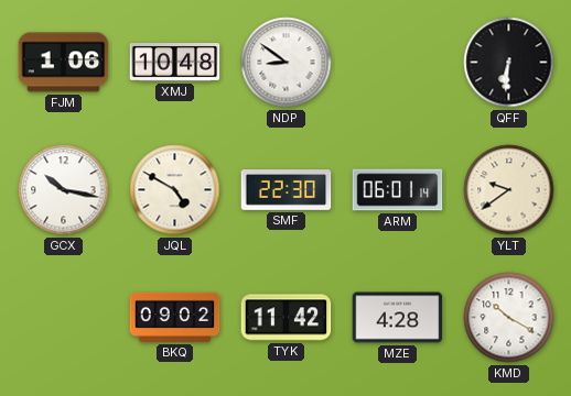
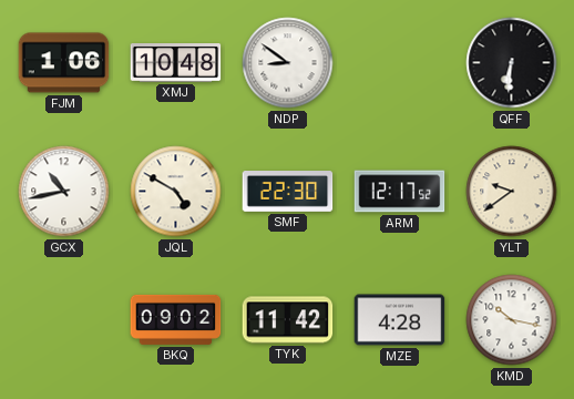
GCX: 10:17 -> 10:43
ARM: 06:01 -> 12:17
KMD: 10:20 -> 10:17
